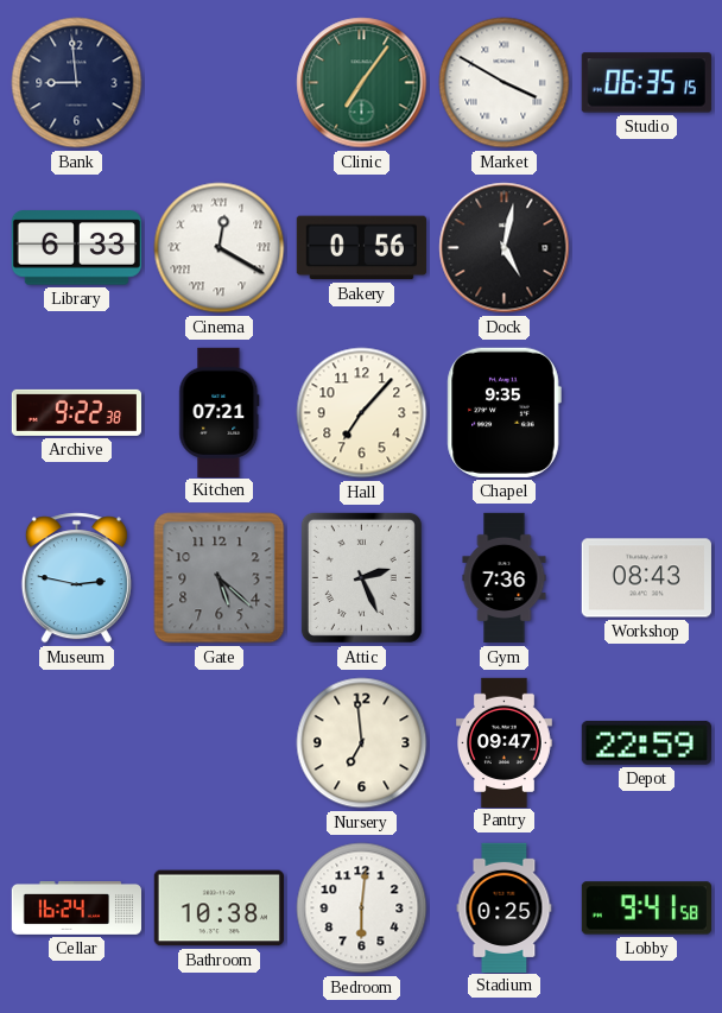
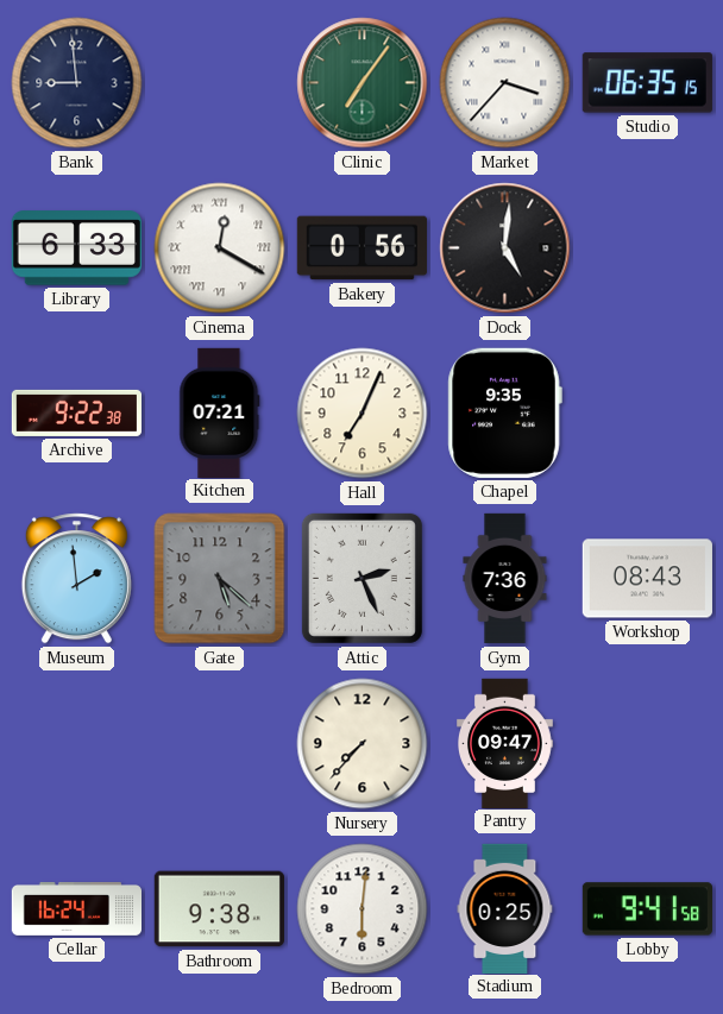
Market: 3:50 -> 3:37
Dock: 5:02 -> 5:01
Hall: 7:07 -> 7:04
Museum: 2:47 -> 1:59
Nursery: 6:59 -> 7:37
Depot: 22:59 -> none
Bathroom: 10:38 -> 9:38
